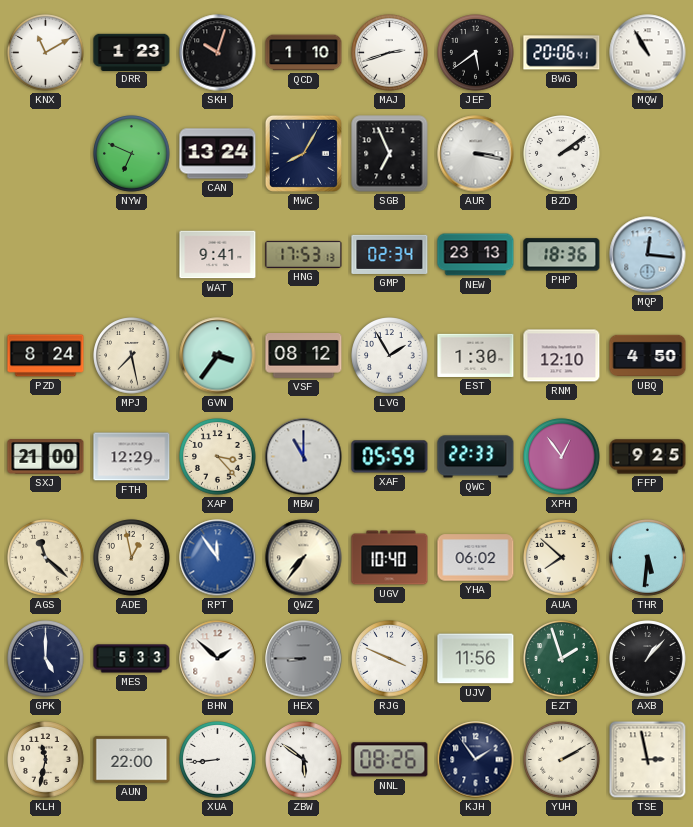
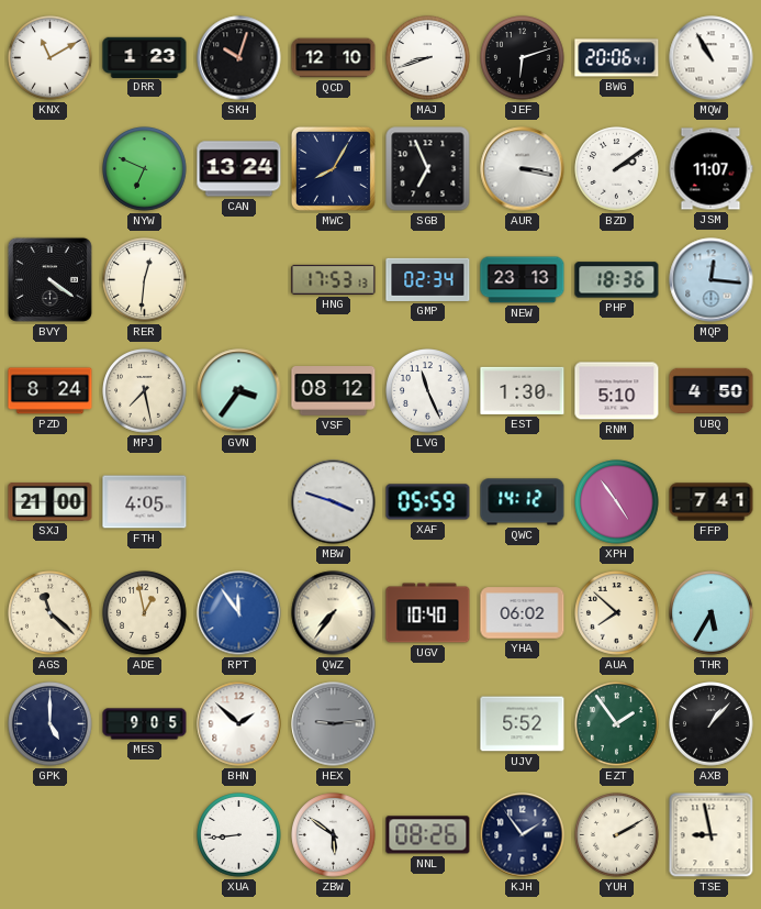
QCD: 1:10 -> 12:10
MAJ: 2:42 -> 8:42
JEF: 5:39 -> 6:12
JSM: none -> 11:07
BVY: none -> 4:21
RER: none -> 12:31
WAT: 9:41 -> none
LVG: 1:55 -> 11:26
RNM: 12:10 -> 5:10
FTH: 12:29 -> 4:05
XAP: 3:23 -> none
MBW: 11:00 -> 3:48
QWC: 22:33 -> 14:12
XPH: 12:54 -> 4:54
FFP: 9:25 -> 7:41
THR: 5:31 -> 5:35
MES: 5:33 -> 9:05
HEX: 8:45 -> 9:14
RJG: 3:49 -> none
UJV: 11:56 -> 5:52
EZT: 1:57 -> 1:54
KLH: 11:32 -> none
AUN: 22:00 -> none
TSE: 2:58 -> 8:58
